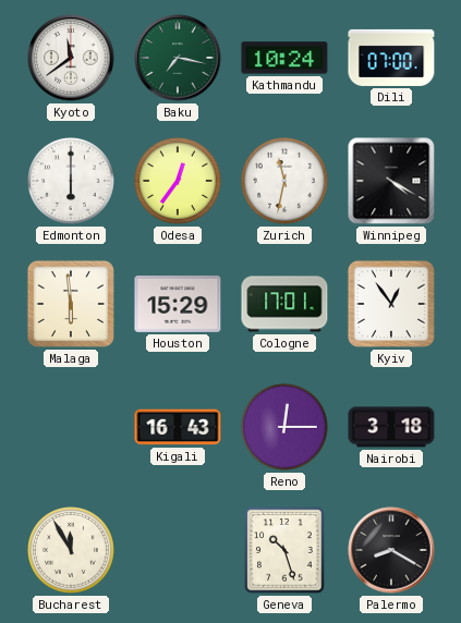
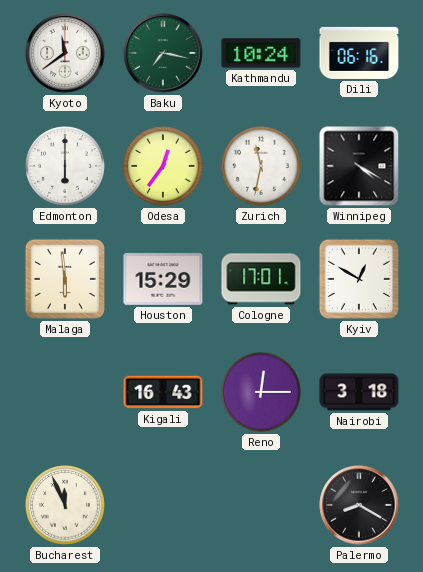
Dili: 07:00 -> 06:16
Kyiv: 12:54 -> 12:50
Bucharest: 11:55 -> 11:56
Geneva: 10:27 -> none
